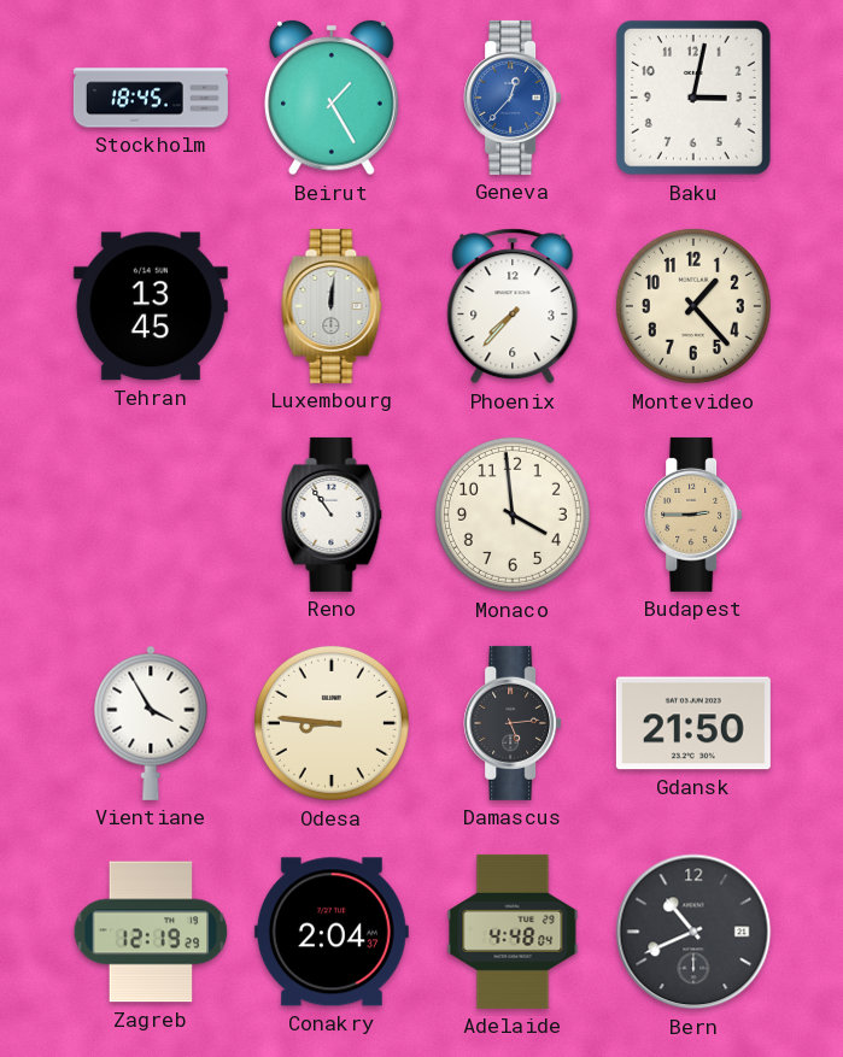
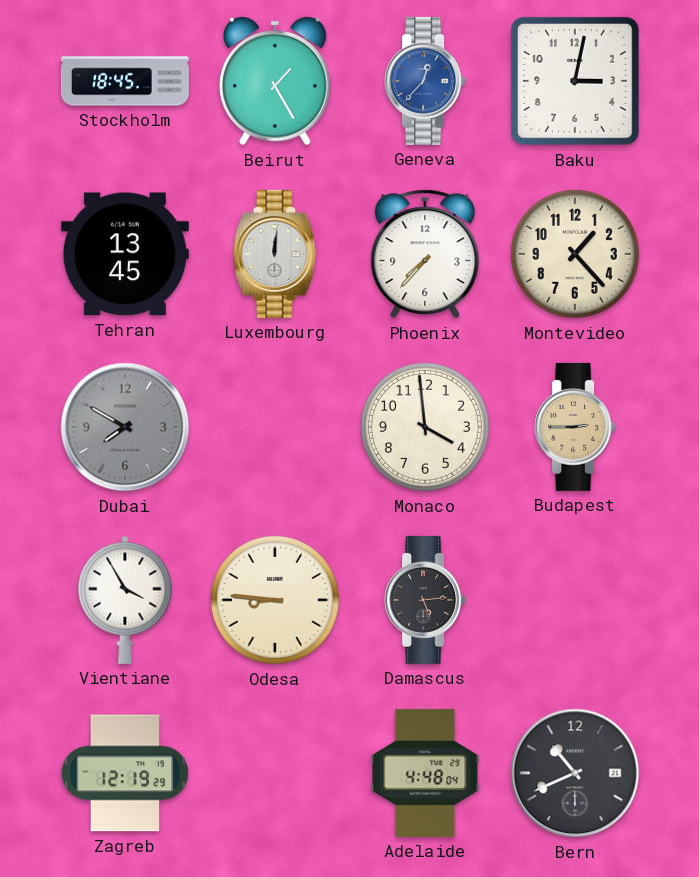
Dubai: none -> 7:50
Reno: 10:54 -> none
Gdansk: 21:50 -> none
Conakry: 2:04 -> none
